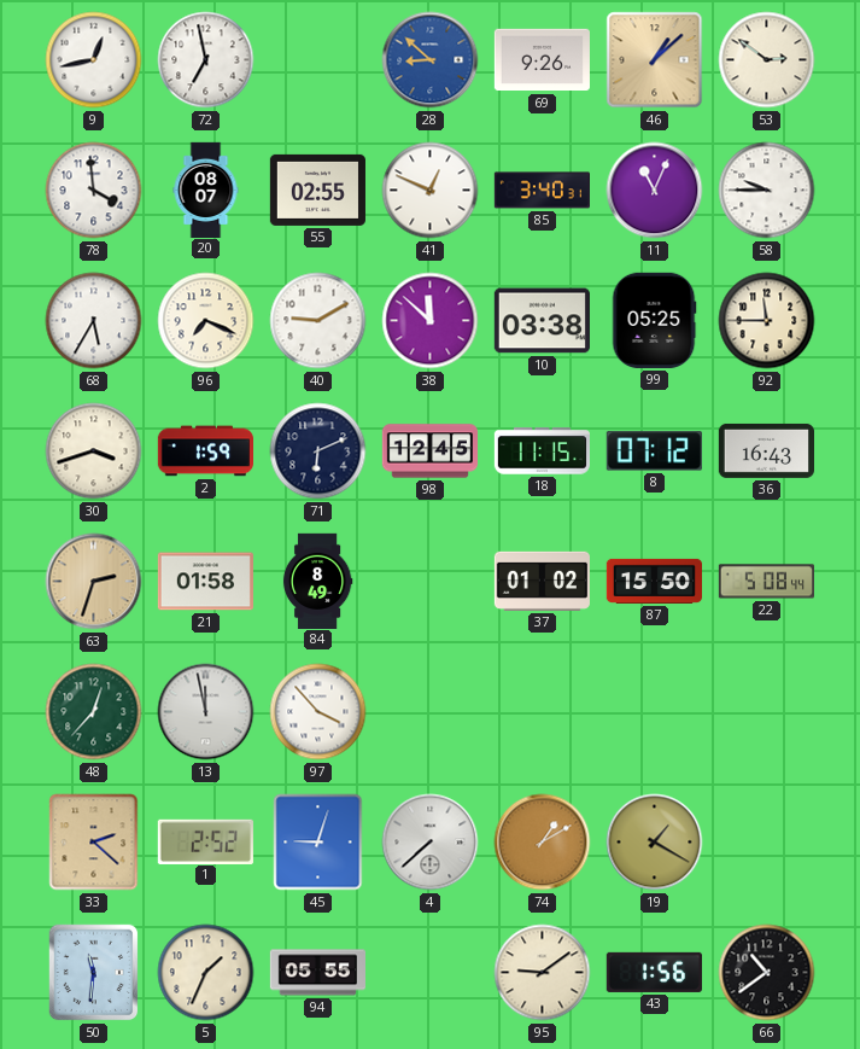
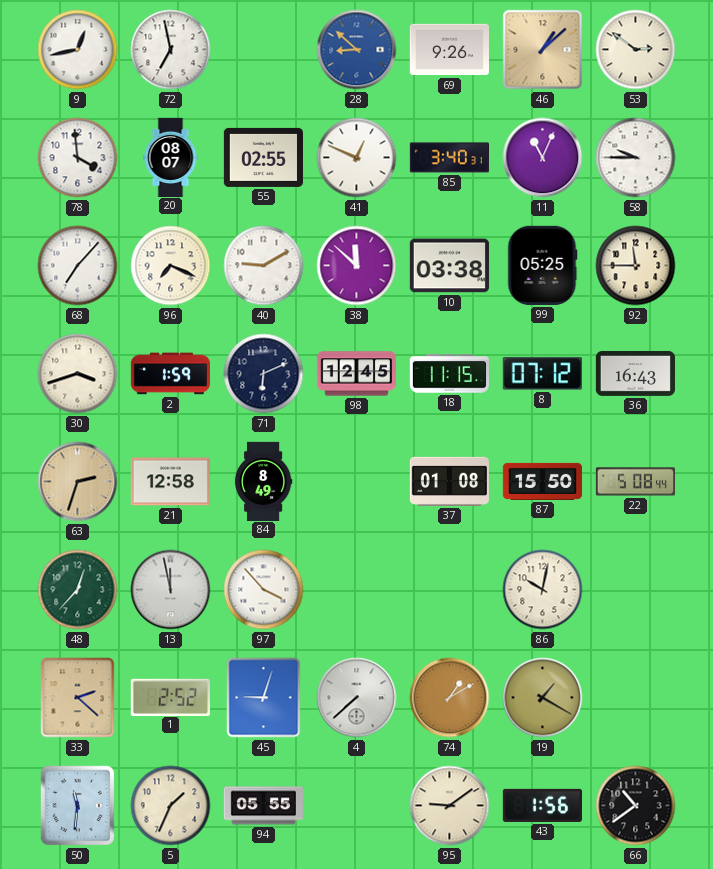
68: 5:35 -> 7:07
21: 01:58 -> 12:58
37: 01:02 -> 01:08
86: none -> 10:02
